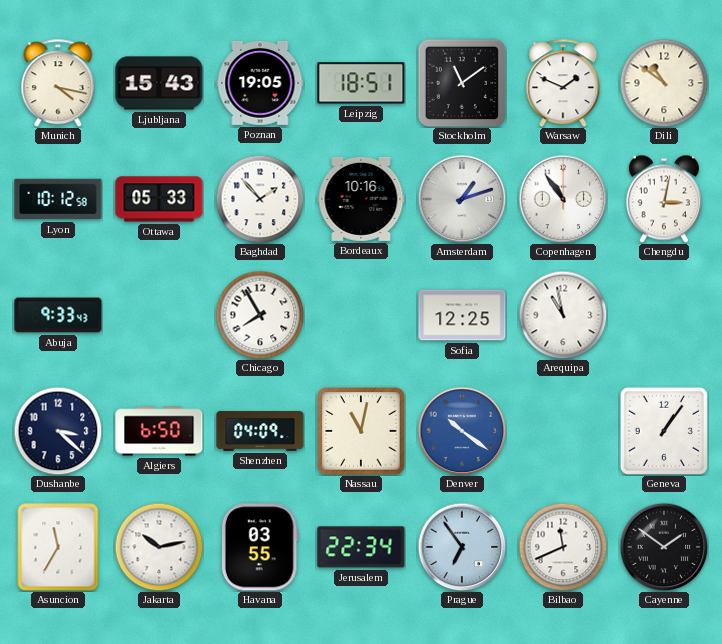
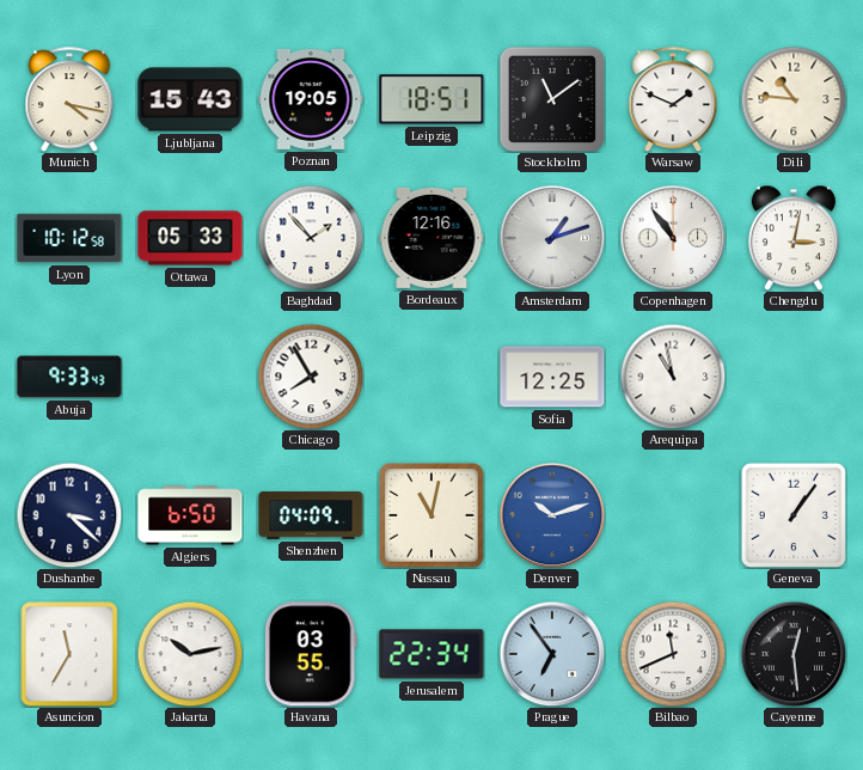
Dili: 10:51 -> 10:46
Bordeaux: 10:16 -> 12:16
Denver: 10:21 -> 10:12
Cayenne: 1:51 -> 12:29
